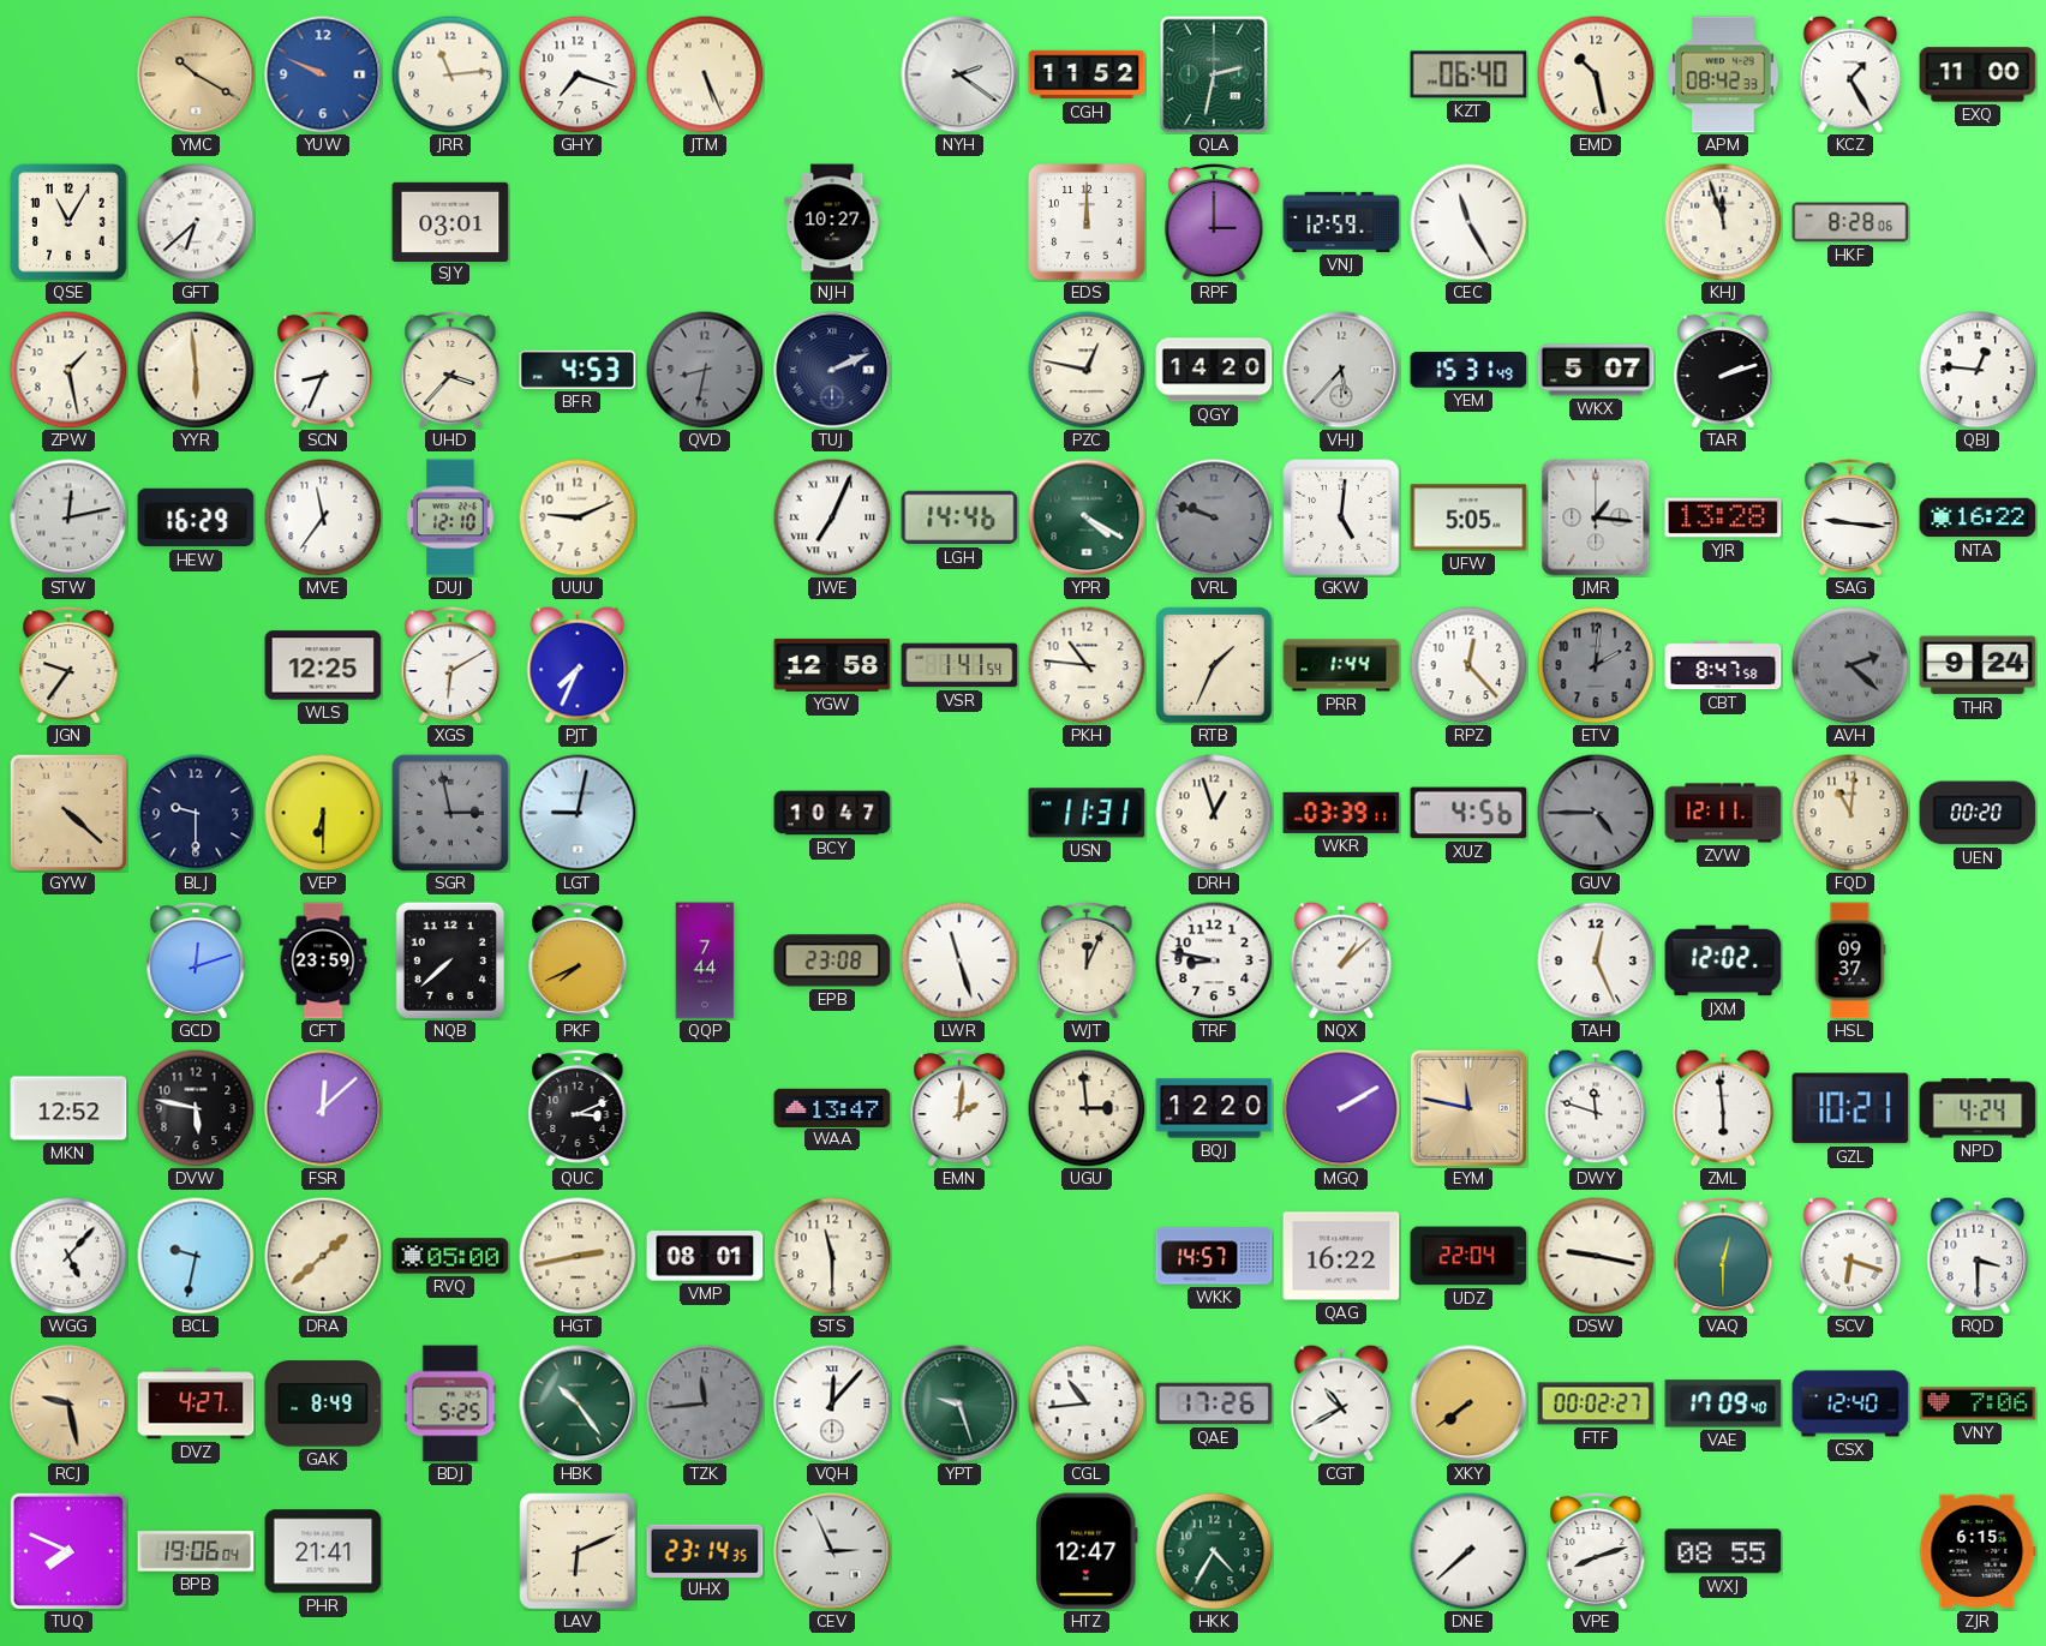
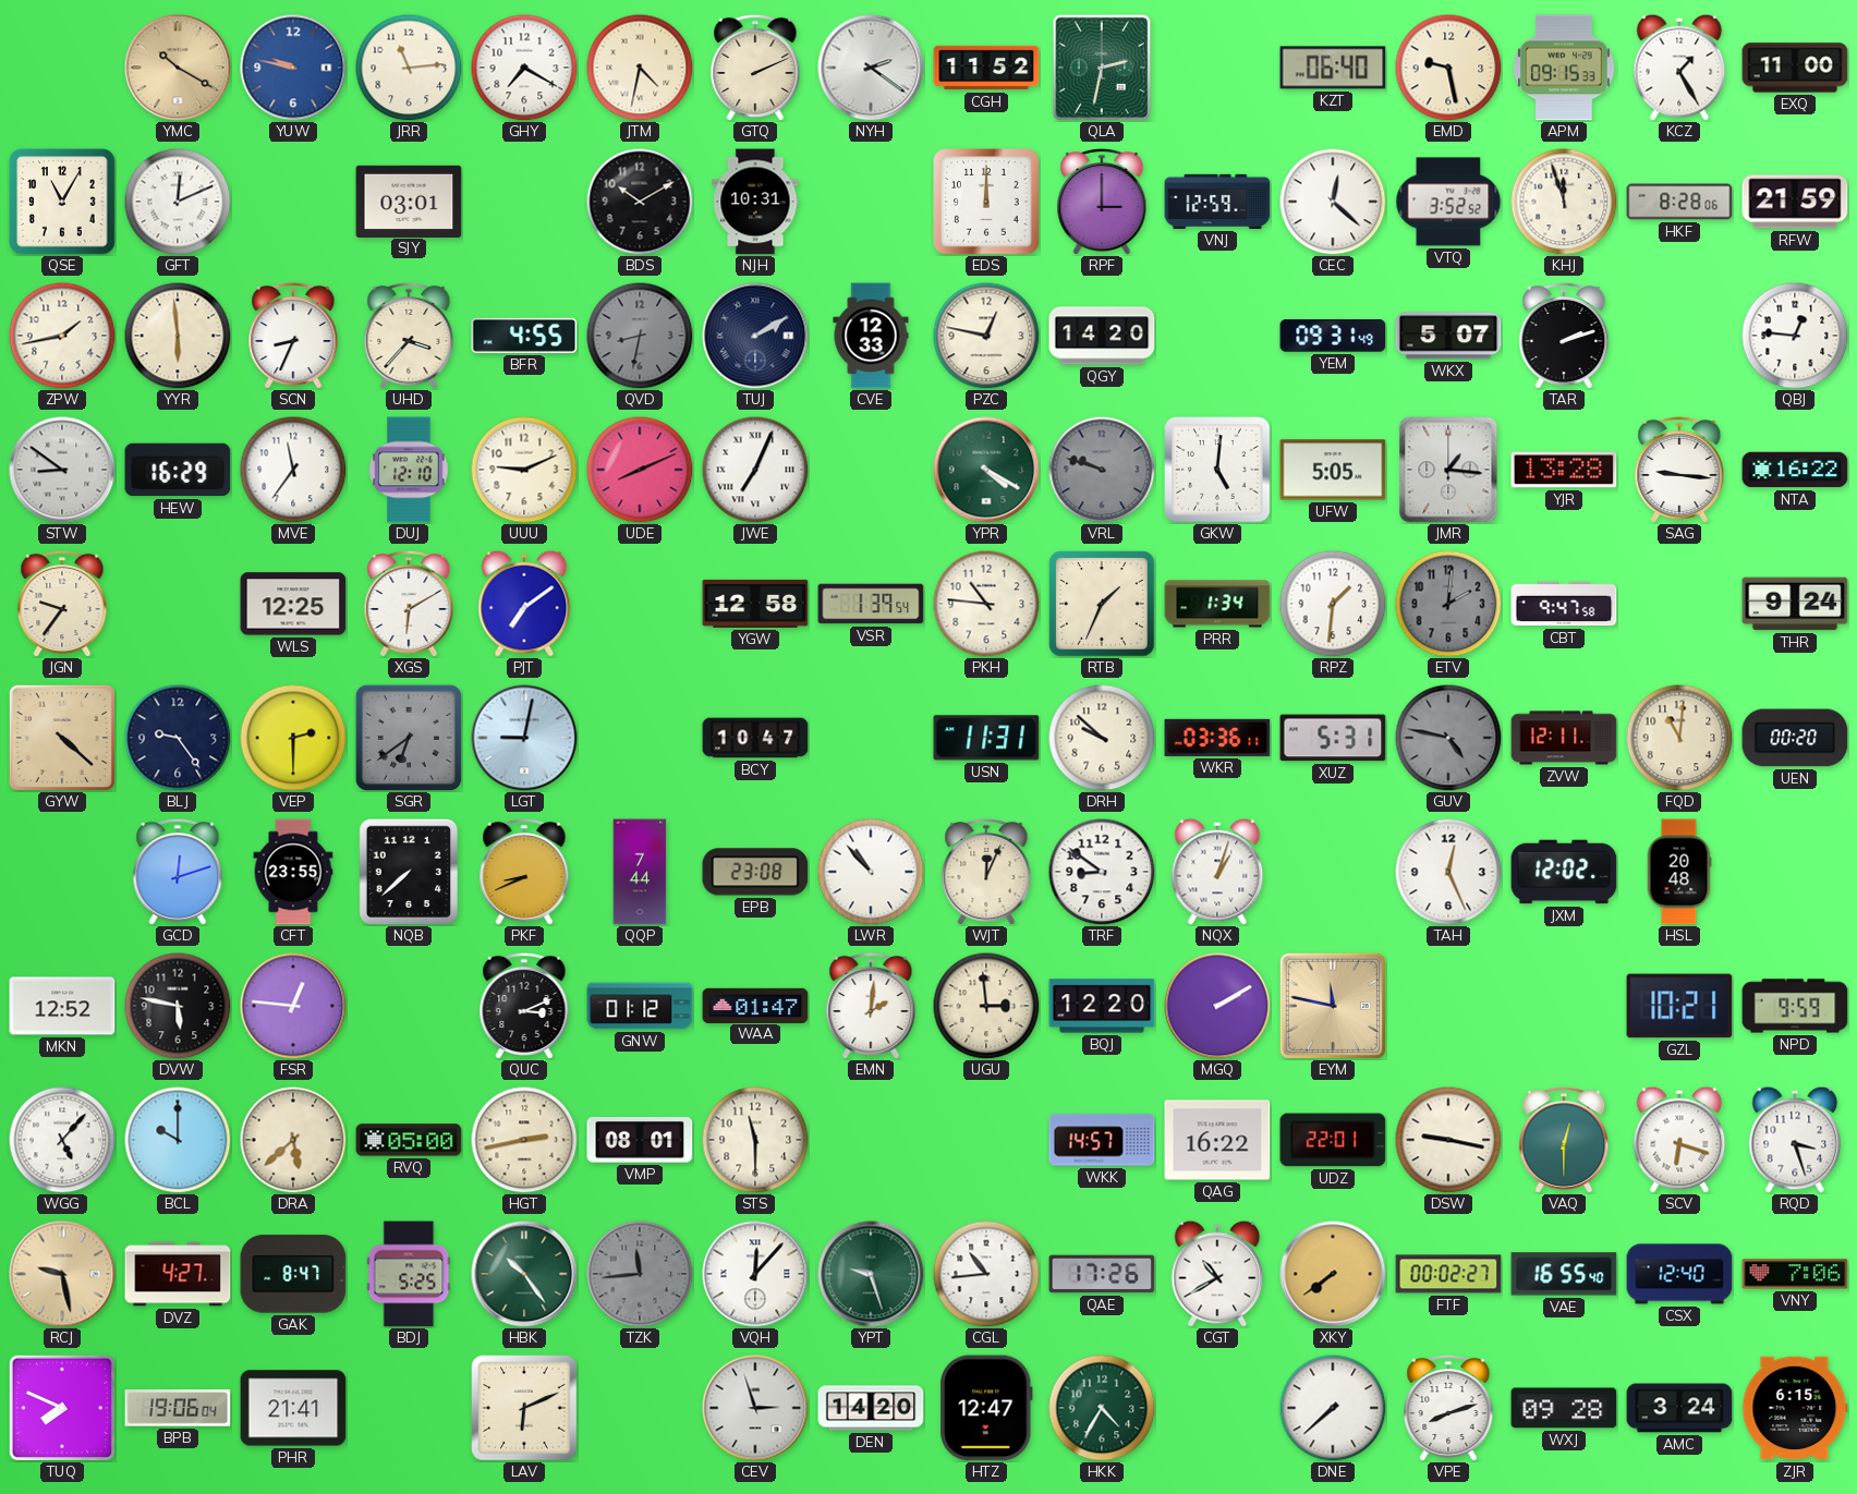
YUW: 9:49 -> 9:47
GHY: 7:18 -> 7:20
JTM: 5:26 -> 4:32
GTQ: none -> 2:11
EMD: 10:28 -> 9:28
APM: 08:42 -> 09:15
GFT: 6:38 -> 12:11
BDS: none -> 10:10
NJH: 10:27 -> 10:31
CEC: 11:25 -> 12:22
VTQ: none -> 3:52
RFW: none -> 21:59
ZPW: 1:28 -> 1:43
BFR: 4:53 -> 4:55
TUJ: 2:11 -> 2:10
CVE: none -> 12:33
VHJ: 5:37 -> none
YEM: 15:31 -> 09:31
STW: 12:13 -> 8:51
UDE: none -> 8:11
LGH: 14:46 -> none
PJT: 7:34 -> 7:09
VSR: 1:41 -> 1:39
PRR: 1:44 -> 1:34
RPZ: 12:23 -> 1:31
CBT: 8:47 -> 9:47
AVH: 2:22 -> none
BLJ: 9:30 -> 9:24
VEP: 6:30 -> 2:30
SGR: 2:58 -> 6:39
DRH: 12:57 -> 9:52
WKR: 03:39 -> 03:36
XUZ: 4:56 -> 5:31
GUV: 4:45 -> 4:47
CFT: 23:59 -> 23:55
PKF: 7:41 -> 8:41
LWR: 11:27 -> 10:53
TRF: 8:47 -> 8:51
NQX: 1:08 -> 1:03
HSL: 09:37 -> 20:48
FSR: 12:08 -> 12:46
GNW: none -> 01:12
WAA: 13:47 -> 01:47
DWY: 11:48 -> none
ZML: 5:59 -> none
NPD: 4:24 -> 9:59
BCL: 9:32 -> 10:00
DRA: 1:38 -> 5:38
UDZ: 22:04 -> 22:01
RQD: 3:30 -> 3:27
GAK: 8:49 -> 8:47
VAE: 17:09 -> 16:55
UHX: 23:14 -> none
CEV: 2:56 -> 2:57
DEN: none -> 14:20
WXJ: 08:55 -> 09:28
AMC: none -> 3:24
